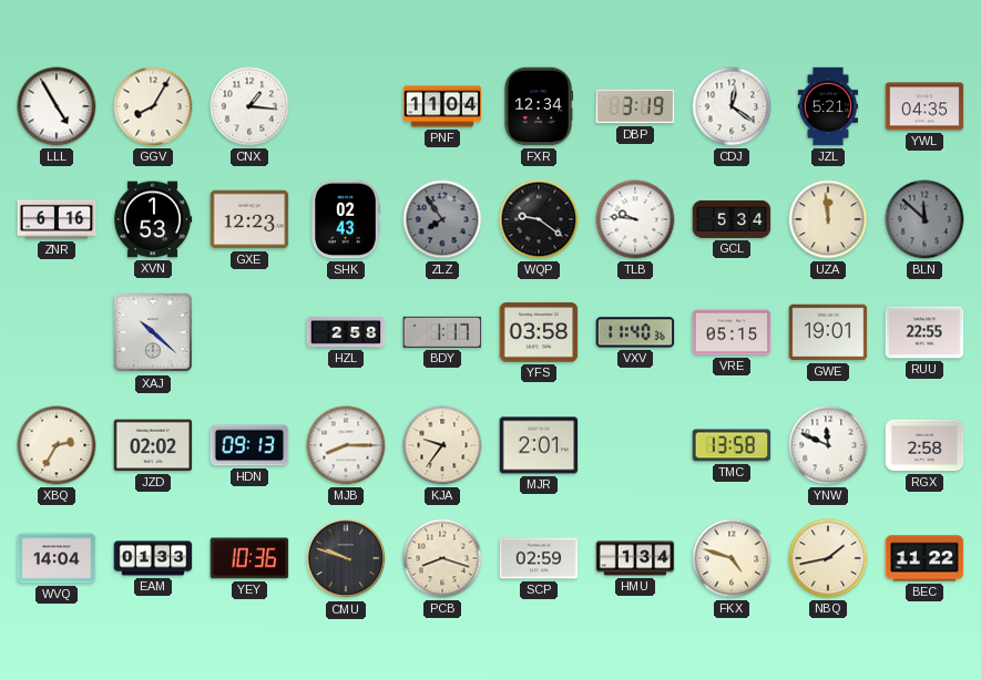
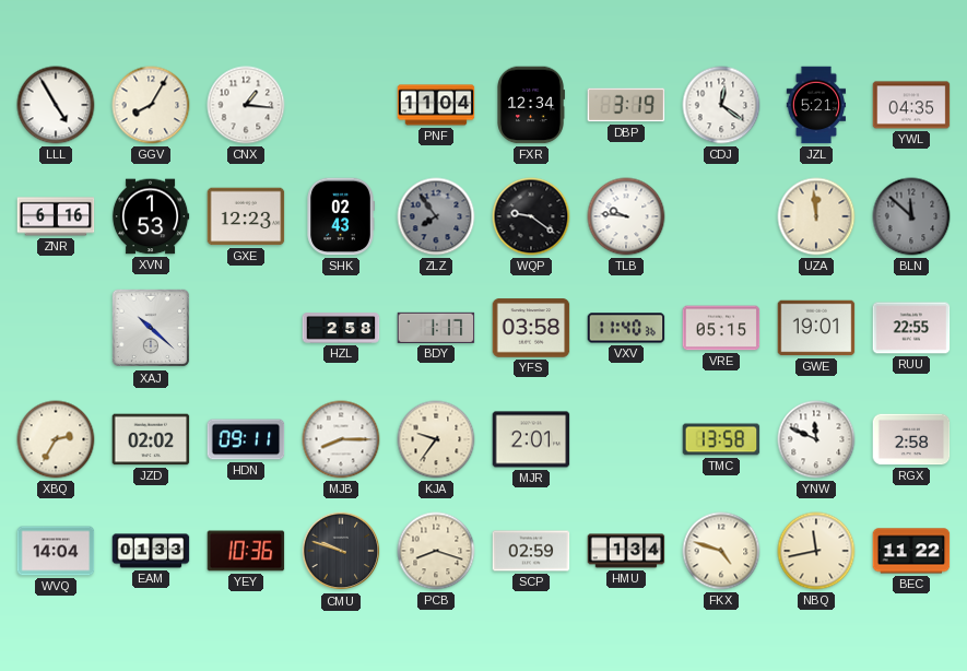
GCL: 5:34 -> none
HDN: 09:13 -> 09:11
NBQ: 1:43 -> 11:43
